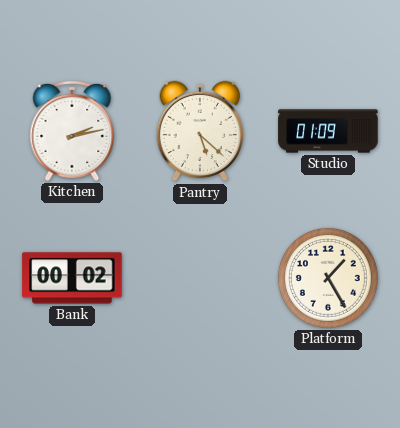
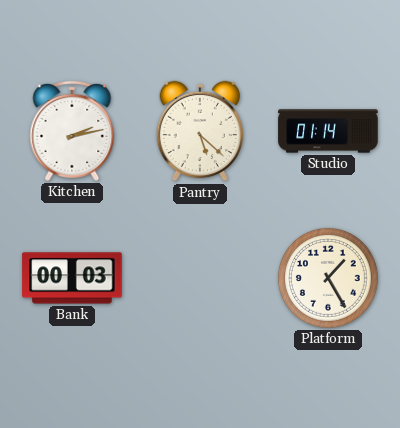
Studio: 01:09 -> 01:14
Bank: 00:02 -> 00:03
